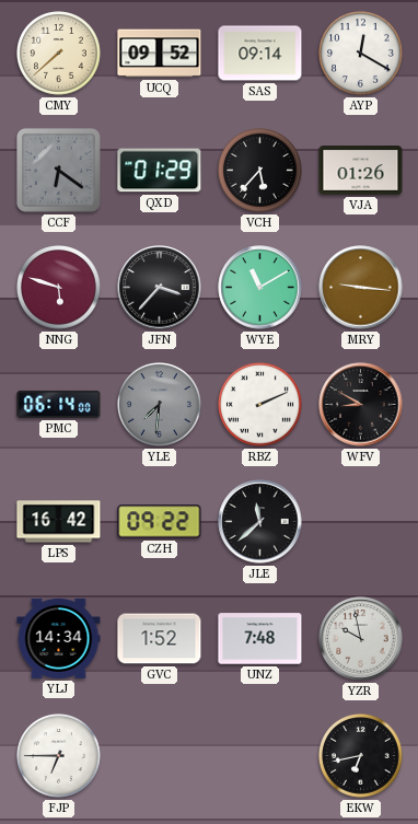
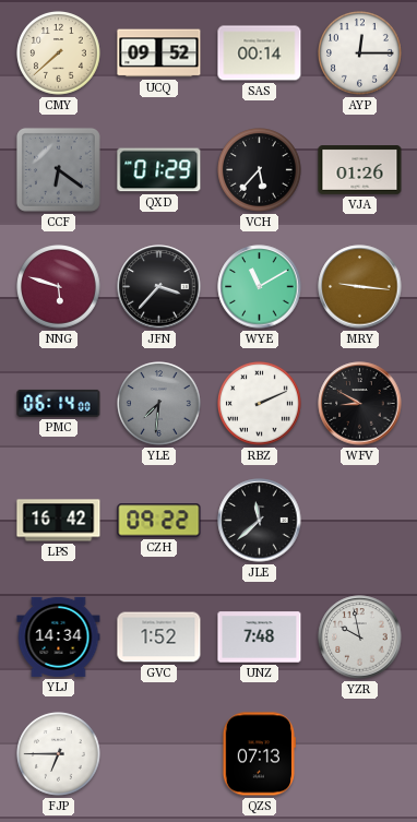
SAS: 09:14 -> 00:14
AYP: 12:20 -> 12:15
QZS: none -> 07:13
EKW: 6:43 -> none
